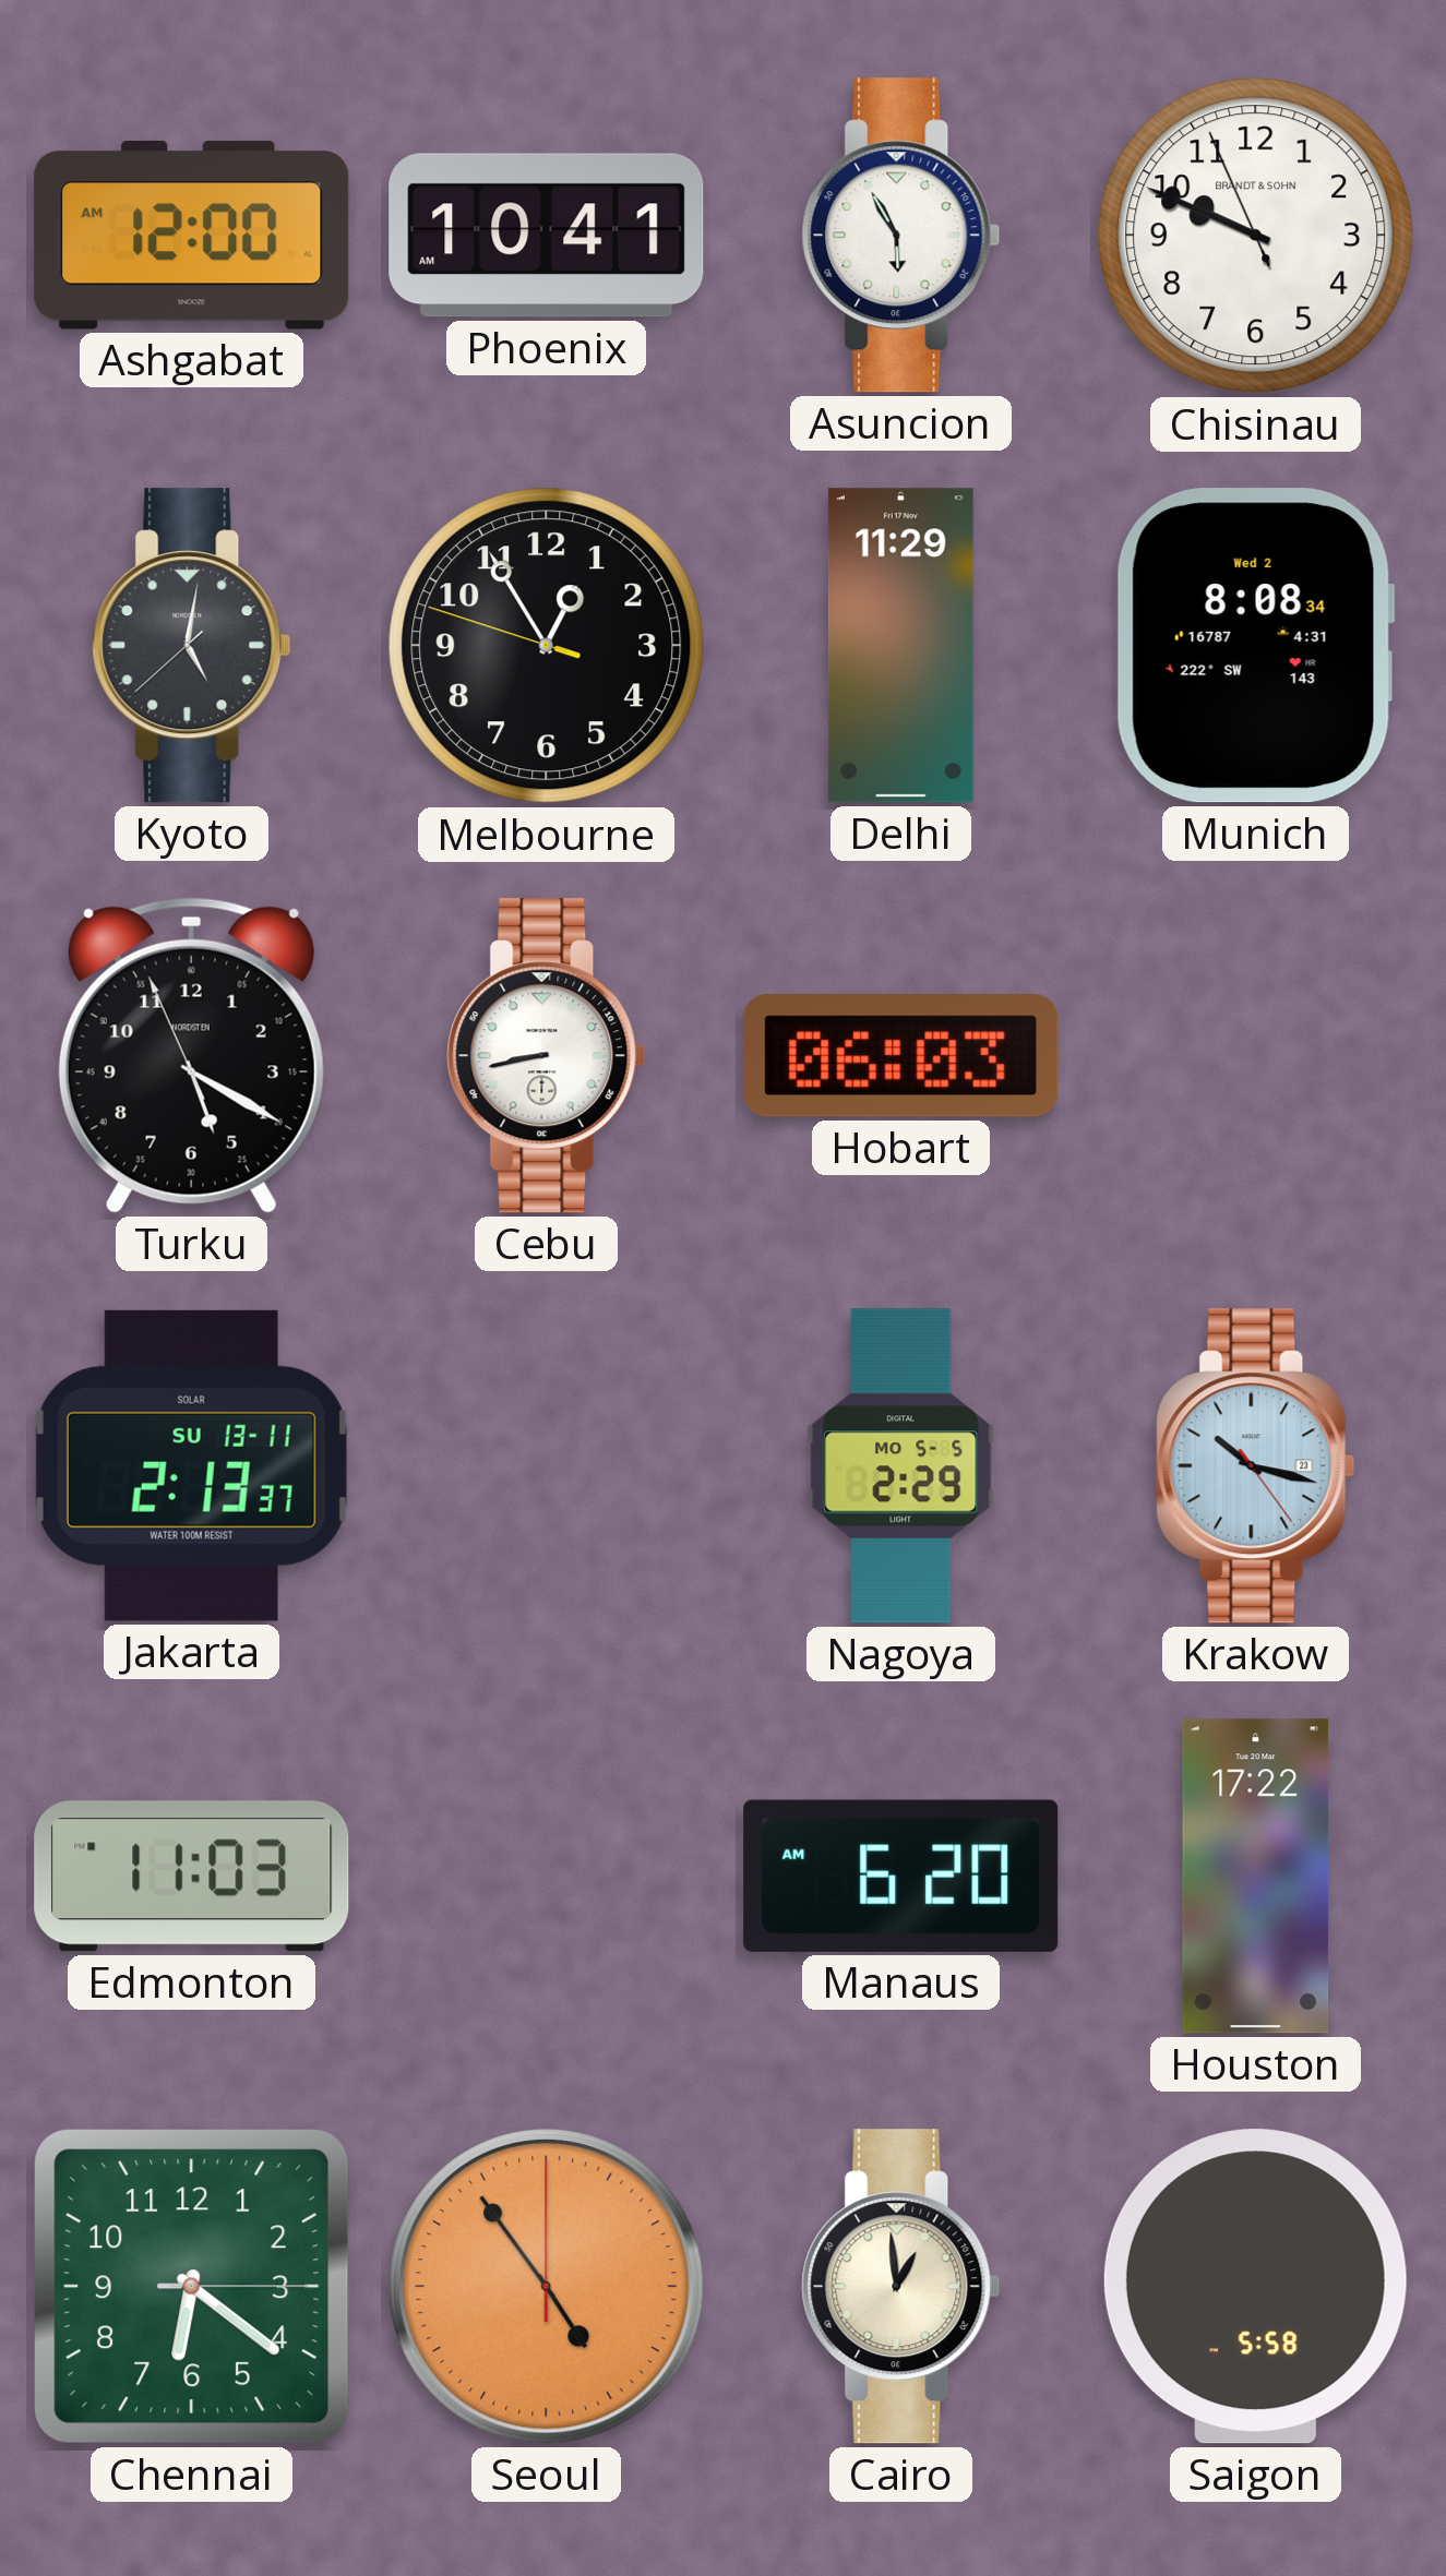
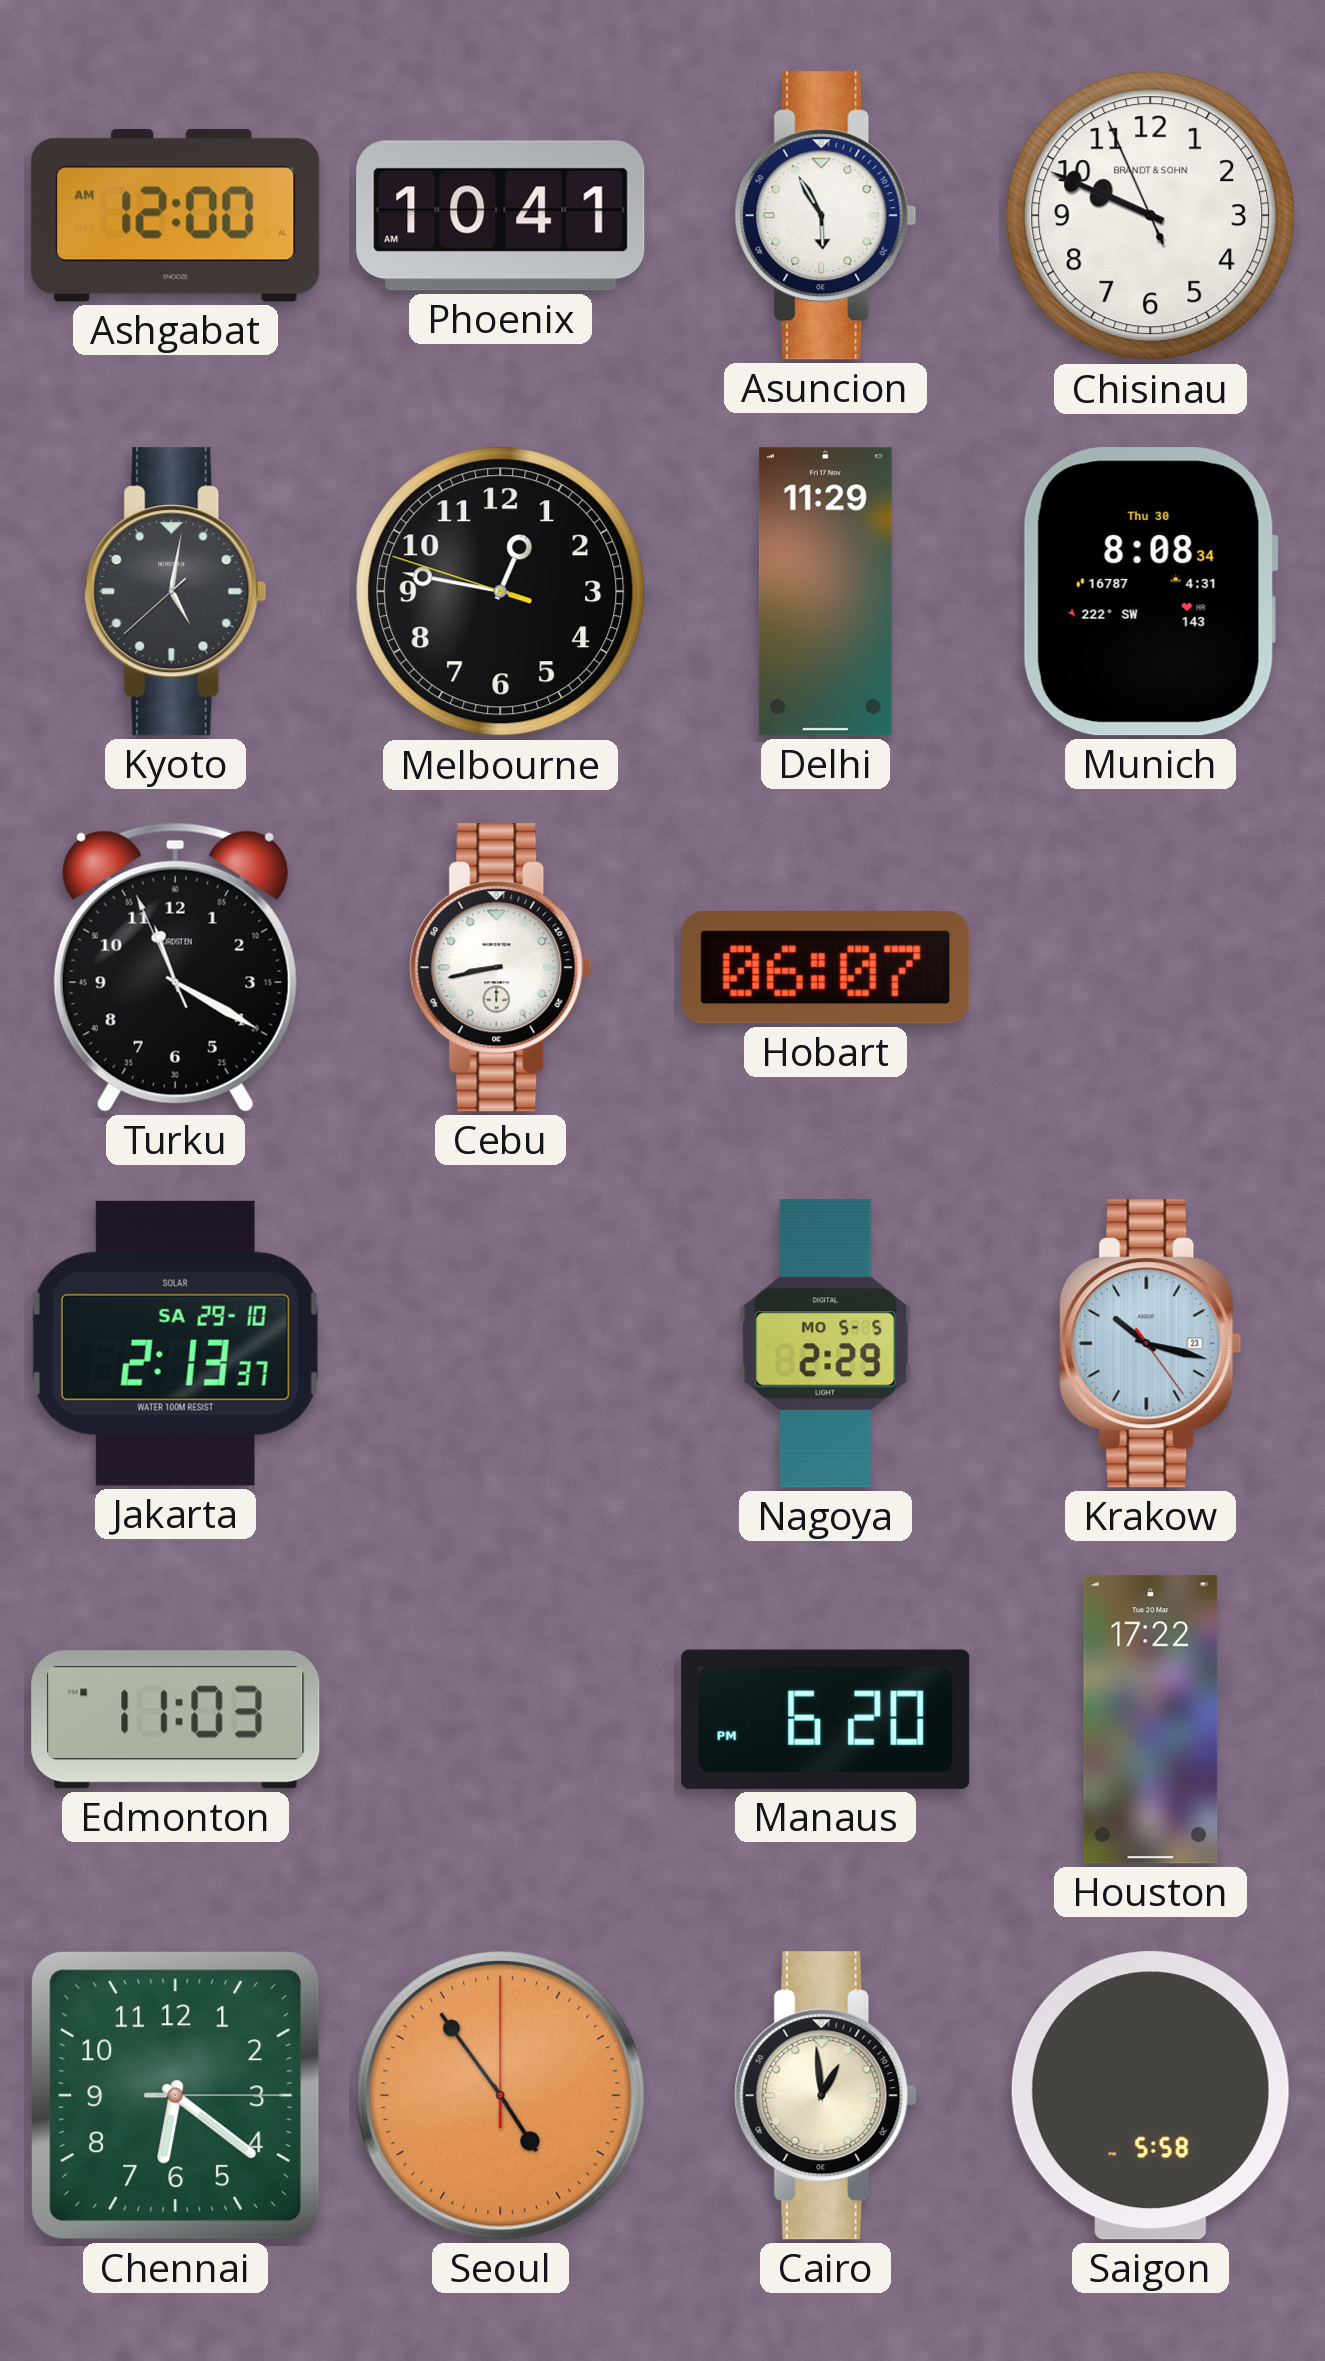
Melbourne: 12:54 -> 12:46
Munich date: Wed 2 -> Thu 30
Turku: 5:19 -> 11:19
Hobart: 06:03 -> 06:07
Jakarta date: SU 13-11 -> SA 29-10
Manaus: 6:20 AM -> 6:20 PM
